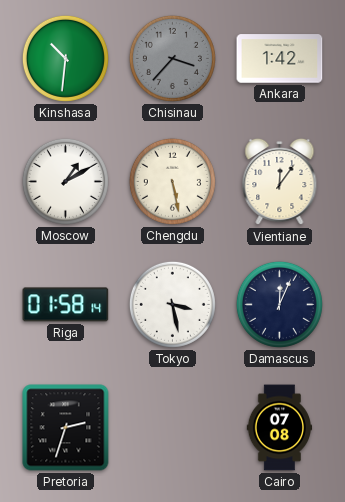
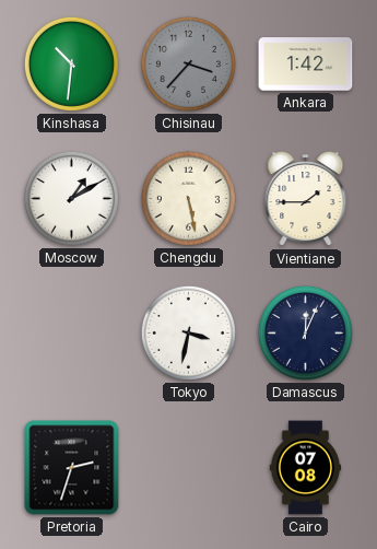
Vientiane: 12:06 -> 1:45
Riga: 01:58 -> none
Tokyo: 3:28 -> 3:32
